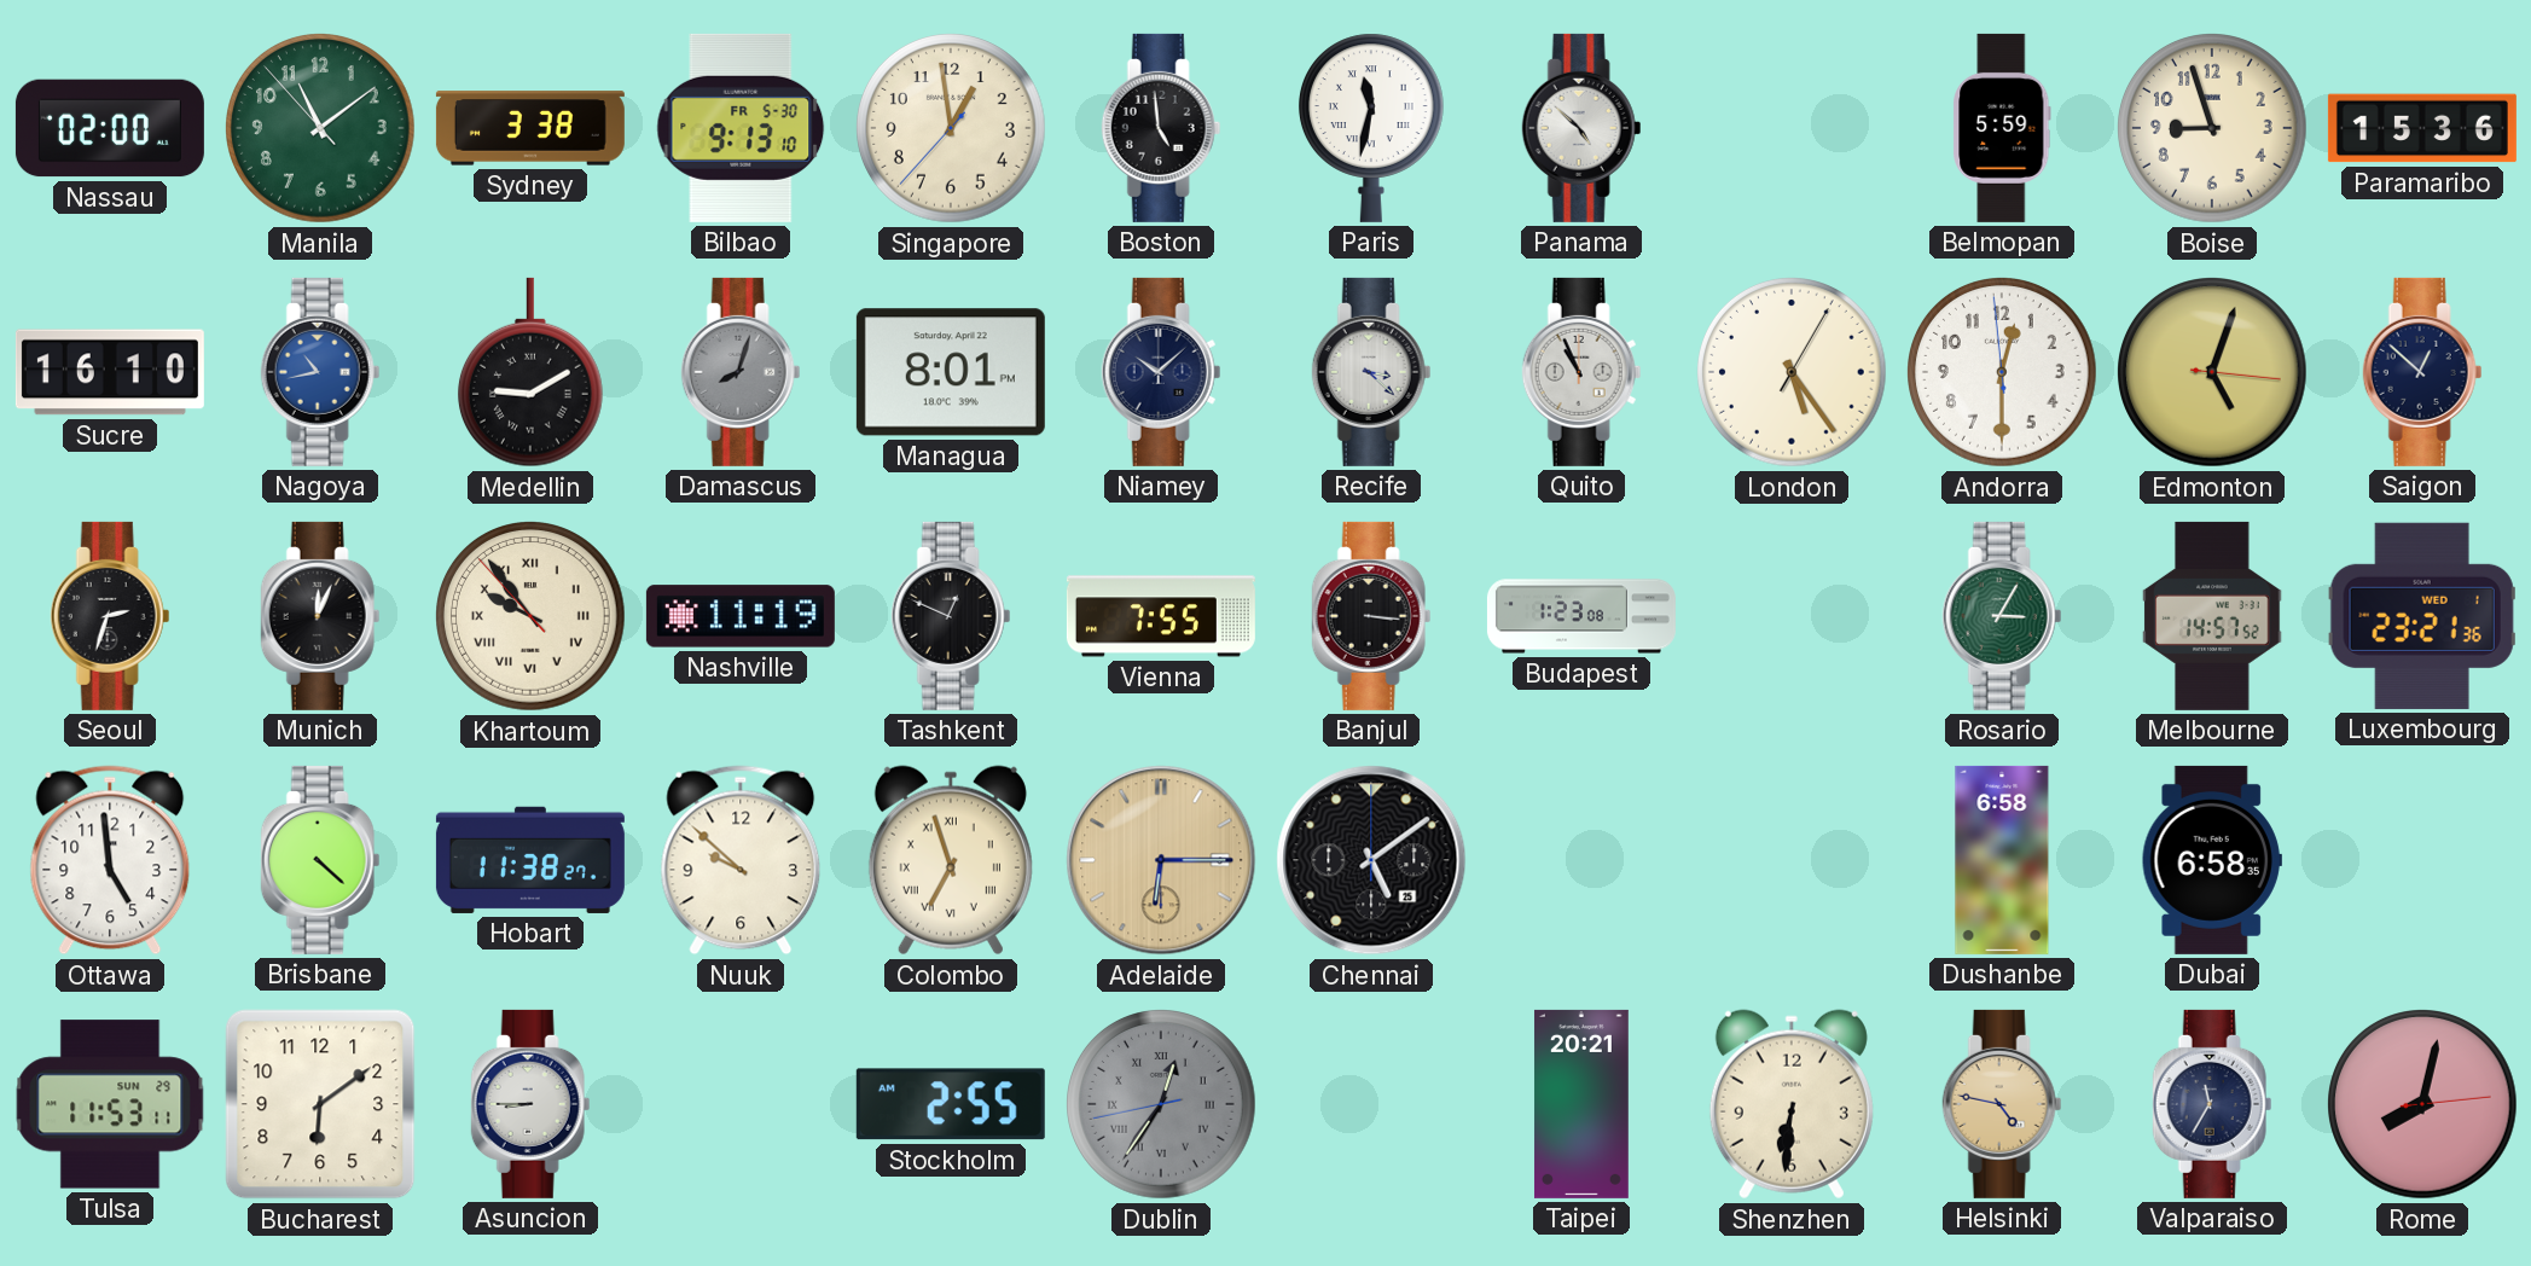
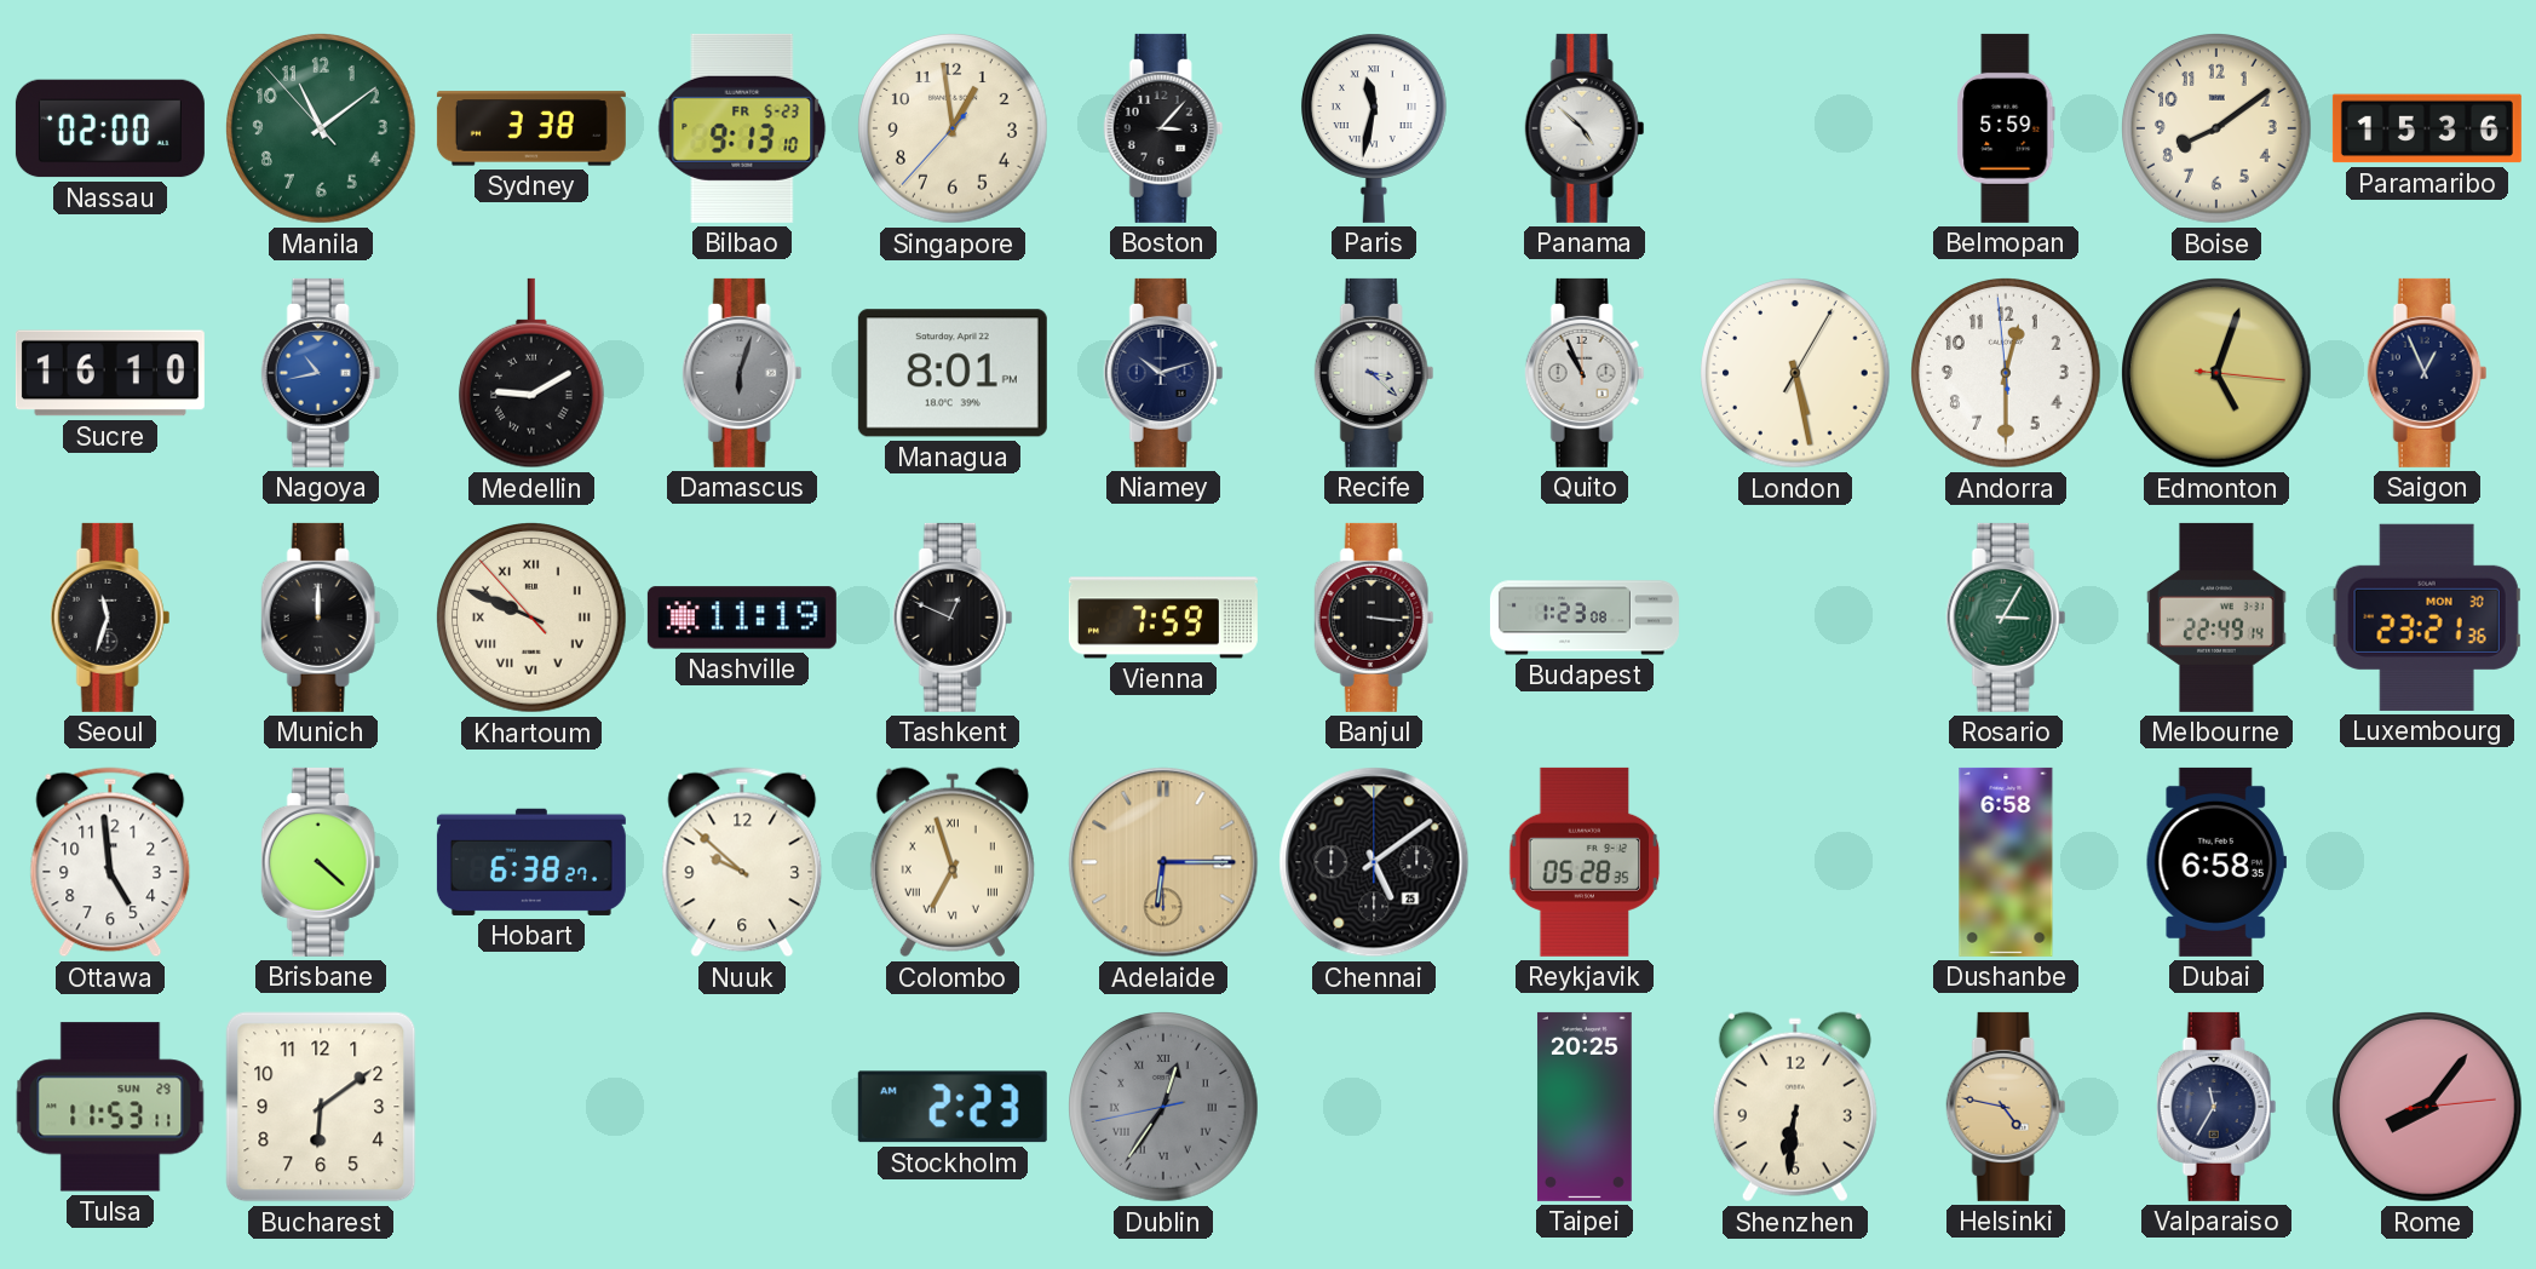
Bilbao date: FR 5-30 -> FR 5-23
Boston: 4:59 -> 3:07
Boise: 8:57 -> 8:09
Damascus: 8:03 -> 6:03
Niamey: 10:08 -> 10:12
London: 5:24 -> 5:28
Saigon: 12:52 -> 12:56
Seoul: 2:33 -> 11:33
Munich: 12:04 -> 12:00
Khartoum: 9:53 -> 9:48
Vienna: 7:55 -> 7:59
Melbourne: 14:57 -> 22:49
Luxembourg date: WED 1 -> MON 30
Hobart: 11:38 -> 6:38
Reykjavik: none -> 05:28
Asuncion: 8:45 -> none
Stockholm: 2:55 -> 2:23
Taipei: 20:21 -> 20:25
Rome: 8:02 -> 8:06
